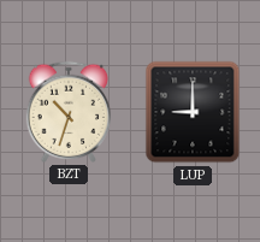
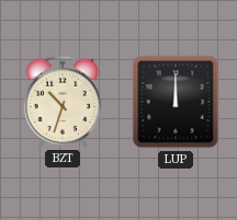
LUP: 9:00 -> 12:00
